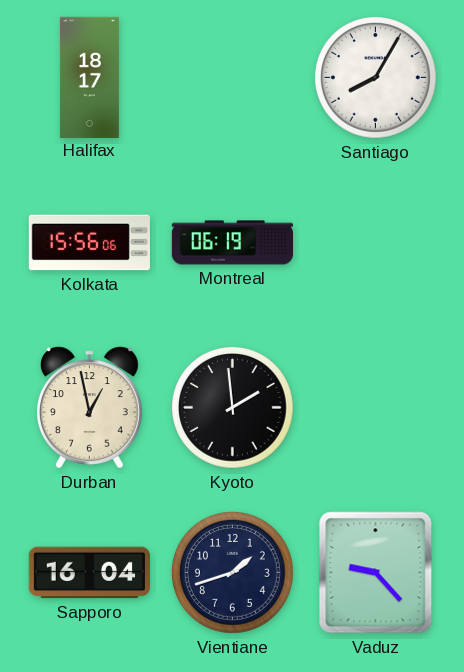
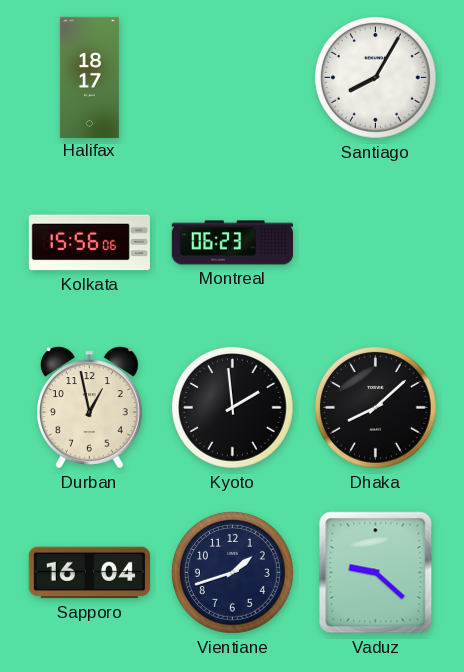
Montreal: 06:19 -> 06:23
Dhaka: none -> 8:08
Vaduz: 9:23 -> 9:22
